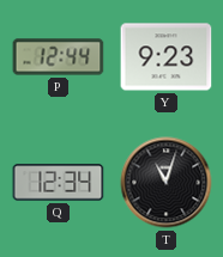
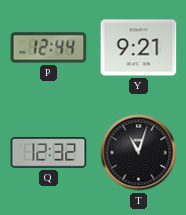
Y: 9:23 -> 9:21
Q: 12:34 -> 12:32
